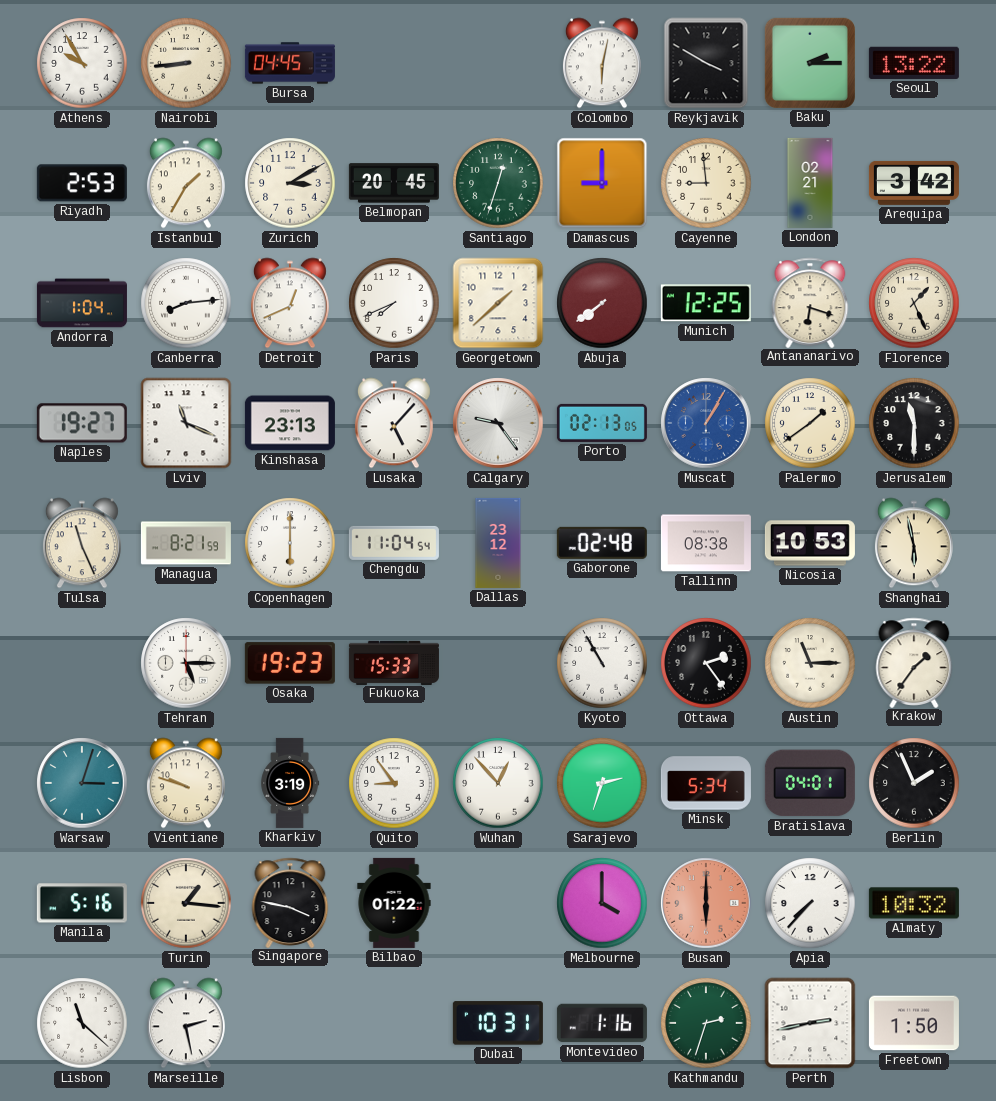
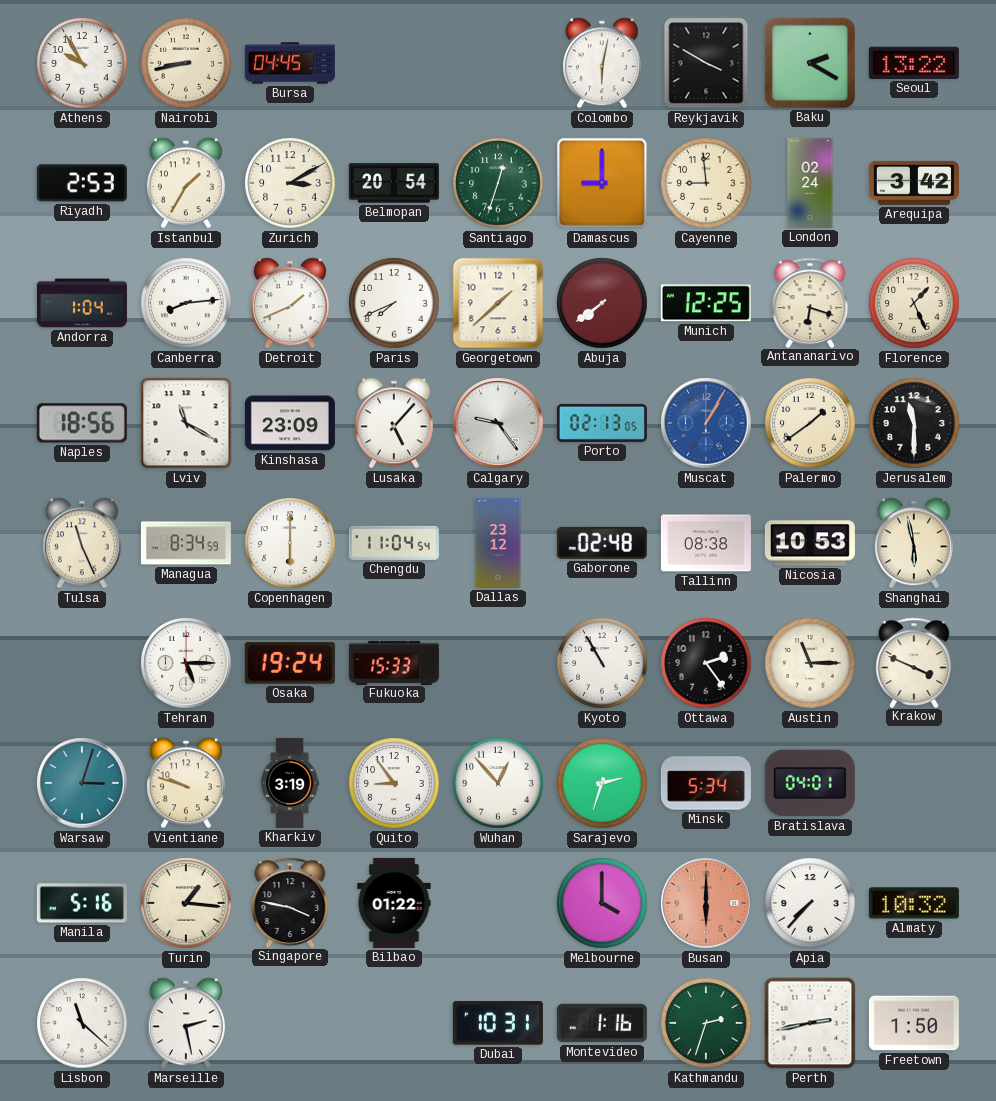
Nairobi: 8:44 -> 8:43
Baku: 2:15 -> 2:20
Belmopan: 20:45 -> 20:54
London: 02:21 -> 02:24
Detroit: 12:41 -> 1:41
Naples: 19:27 -> 18:56
Lviv: 11:19 -> 11:20
Kinshasa: 23:13 -> 23:09
Managua: 8:21 -> 8:34
Osaka: 19:23 -> 19:24
Krakow: 1:36 -> 3:49
Berlin: 1:56 -> none
